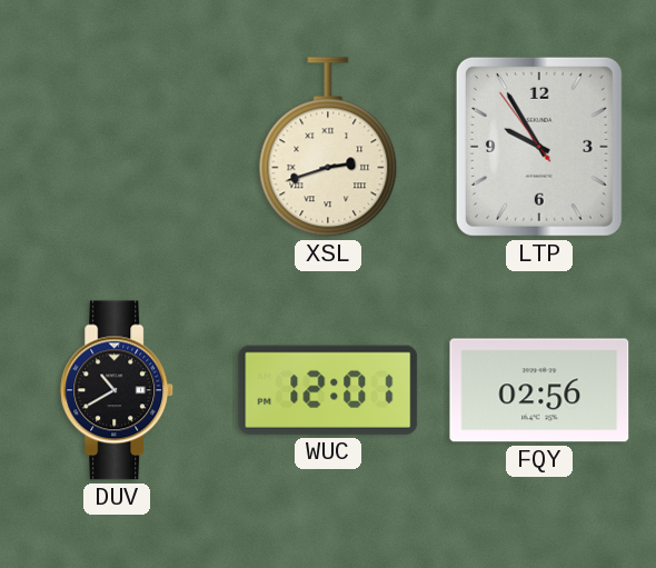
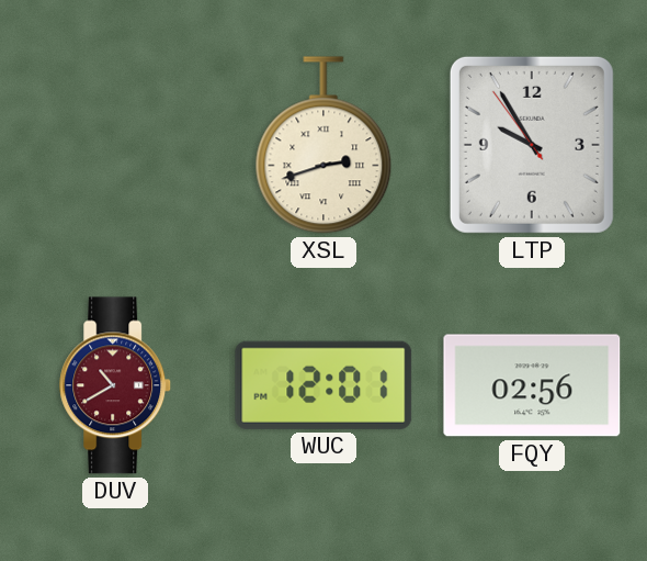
DUV dial: black -> burgundy
